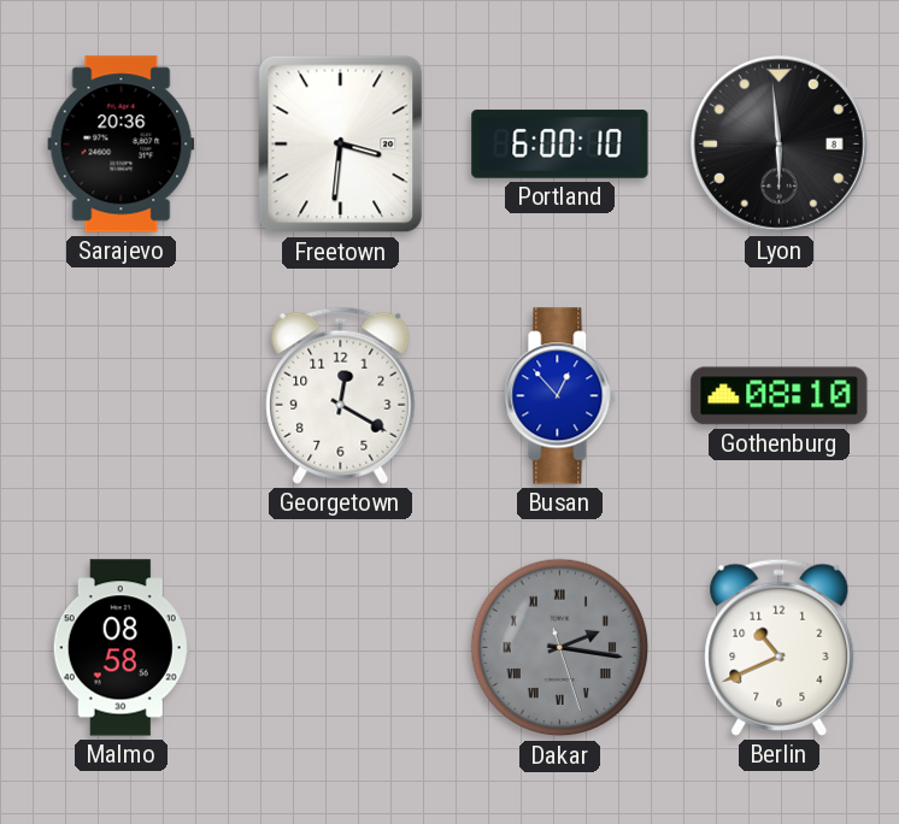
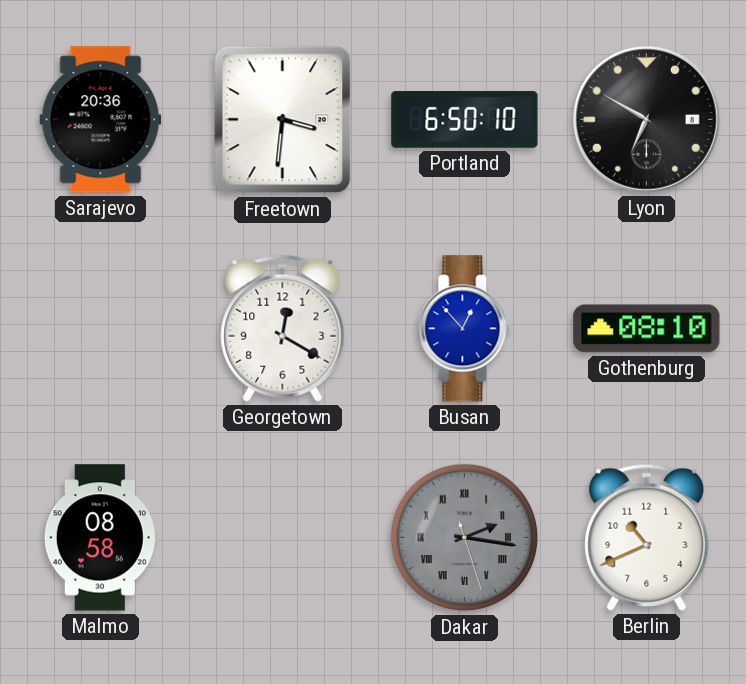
Portland: 6:00 -> 6:50
Lyon: 5:59 -> 6:50
